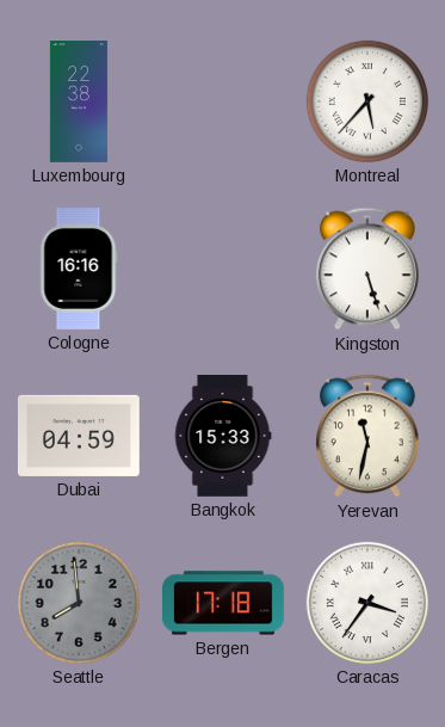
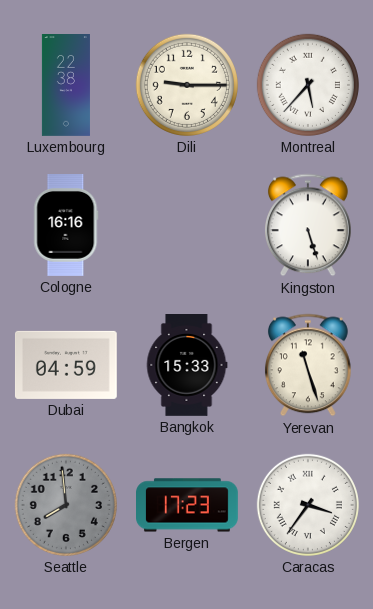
Dili: none -> 9:15
Yerevan: 11:32 -> 11:27
Bergen: 17:18 -> 17:23
